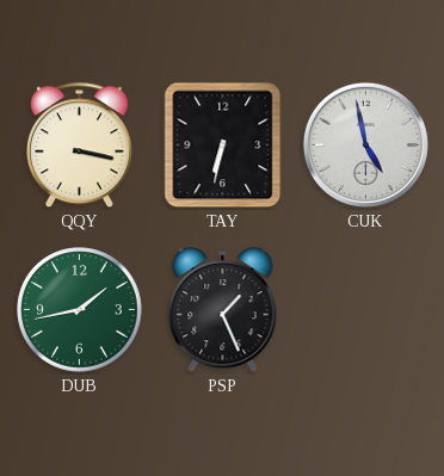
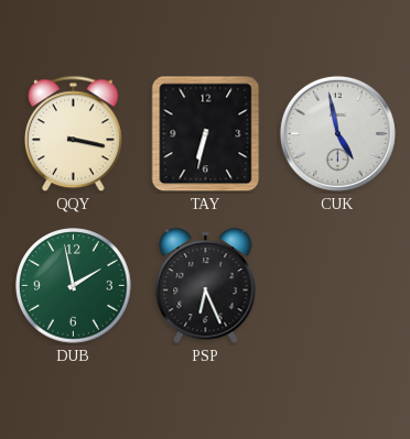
DUB: 1:43 -> 1:58
PSP: 1:26 -> 6:26
